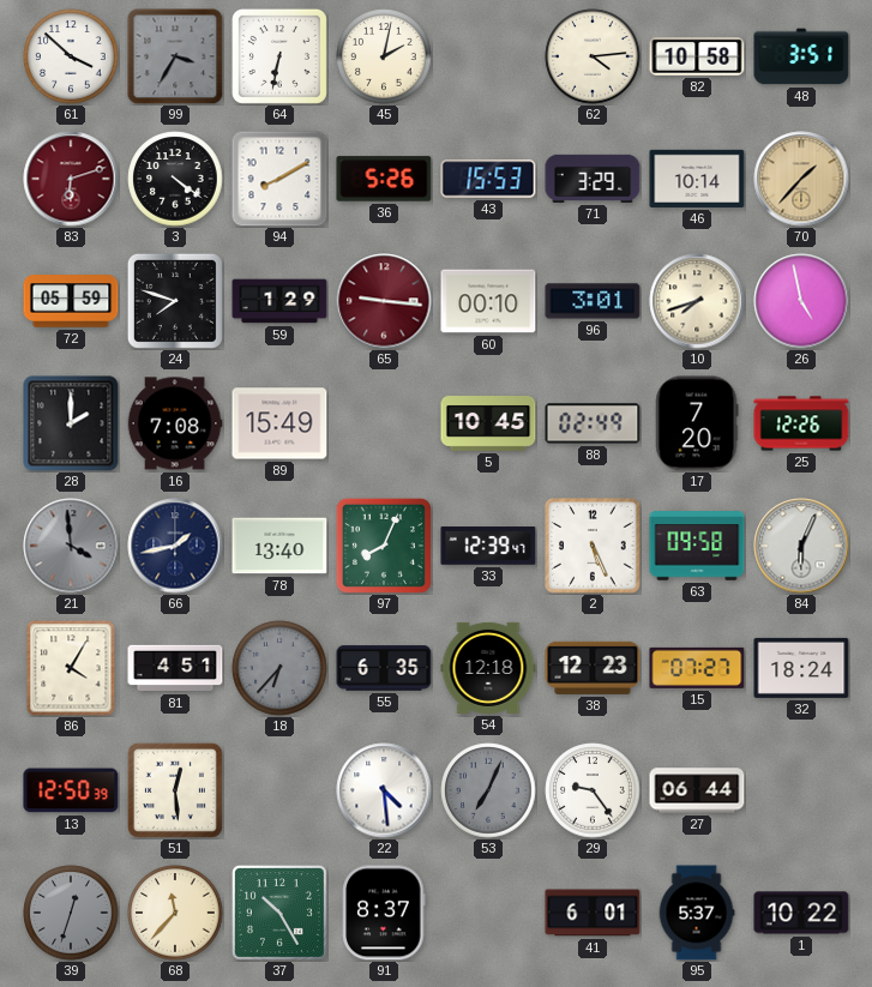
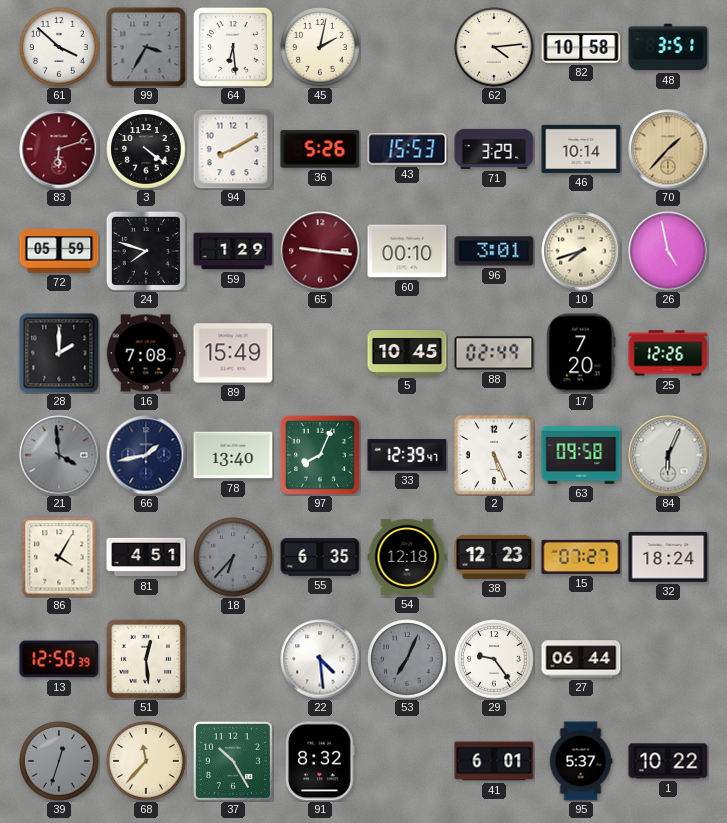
64: 6:32 -> 6:29
91: 8:37 -> 8:32
